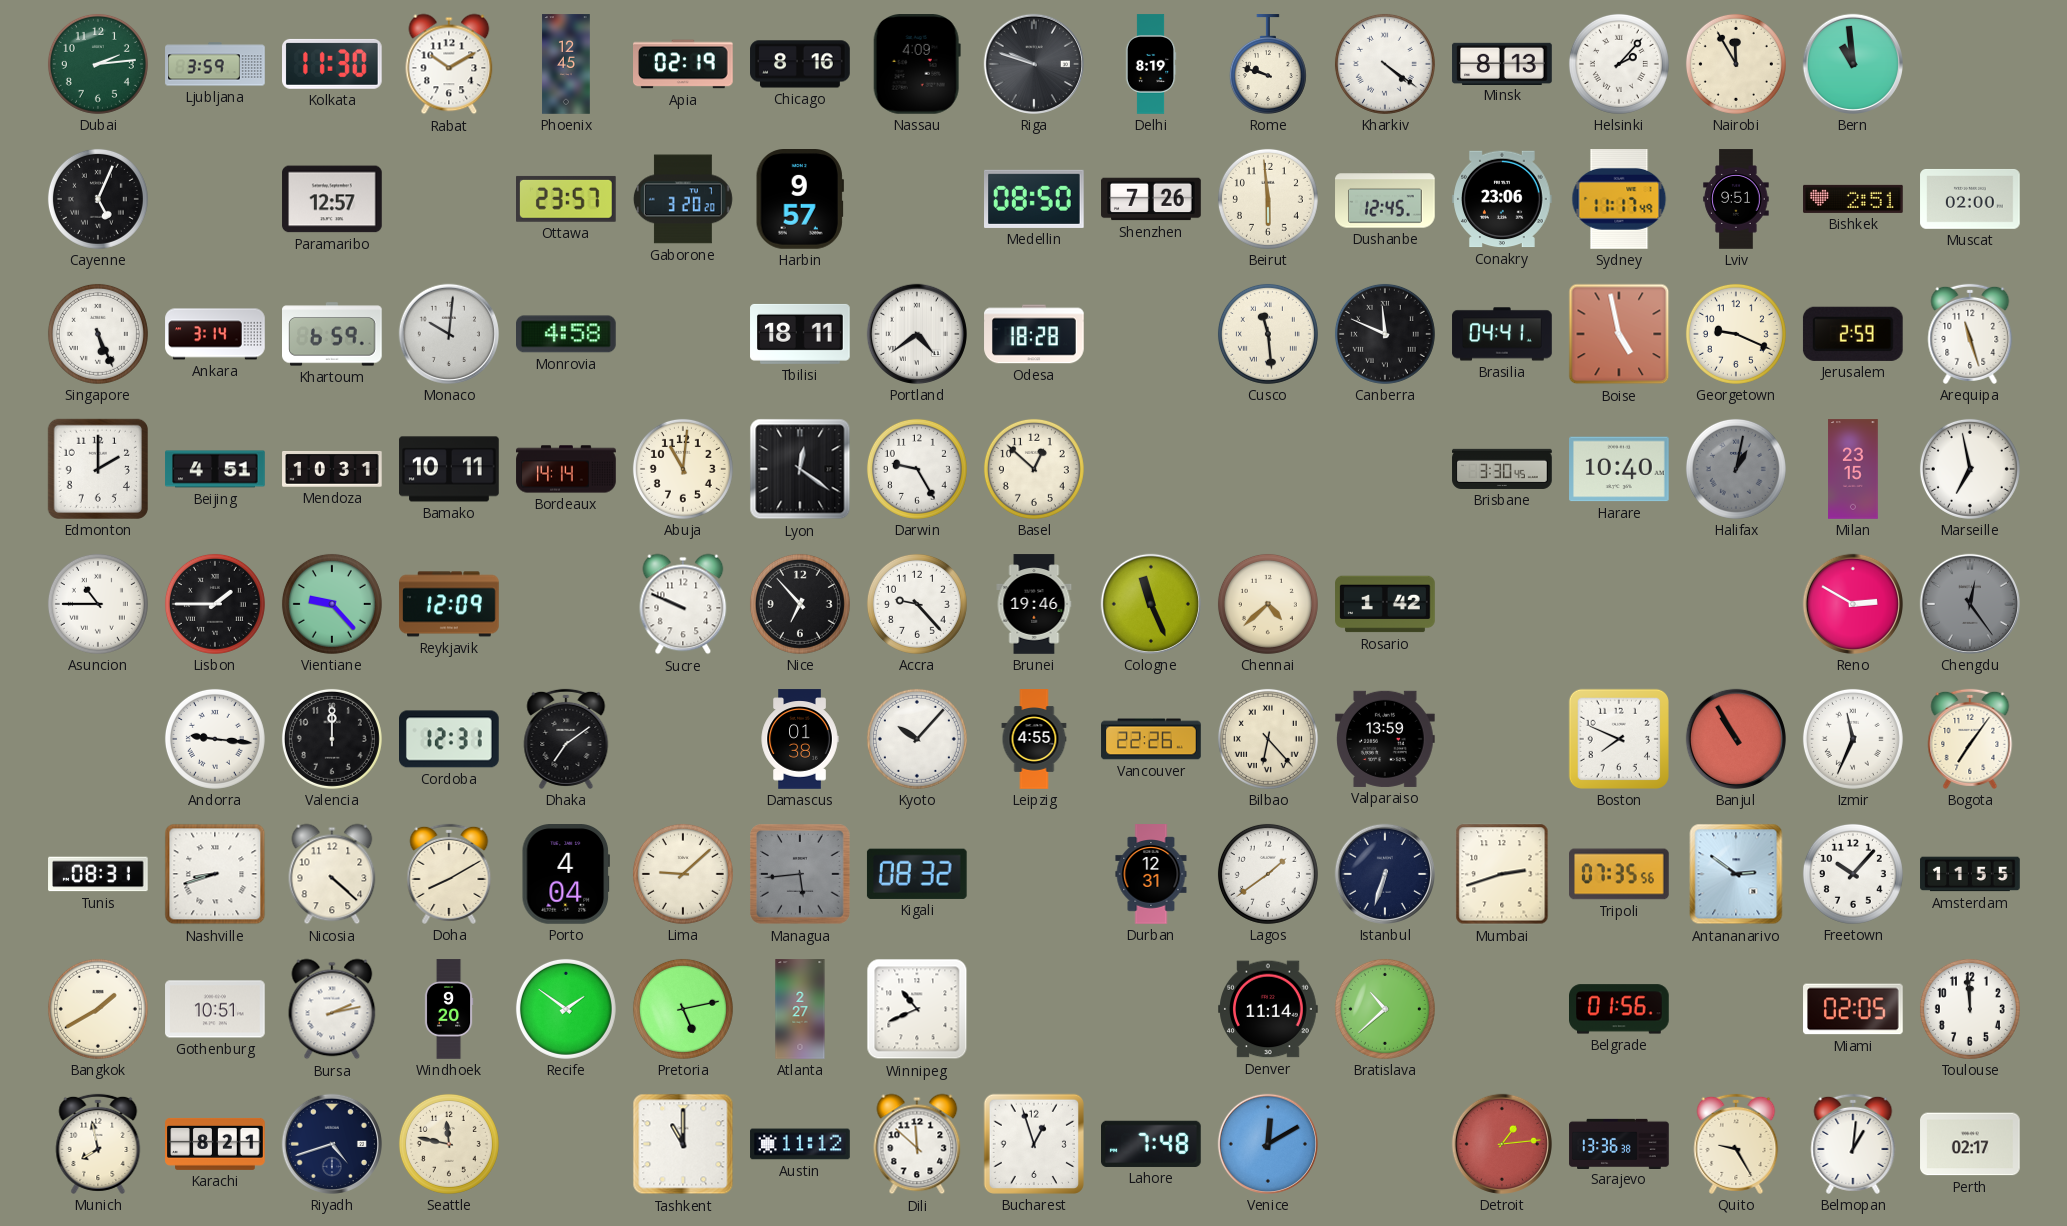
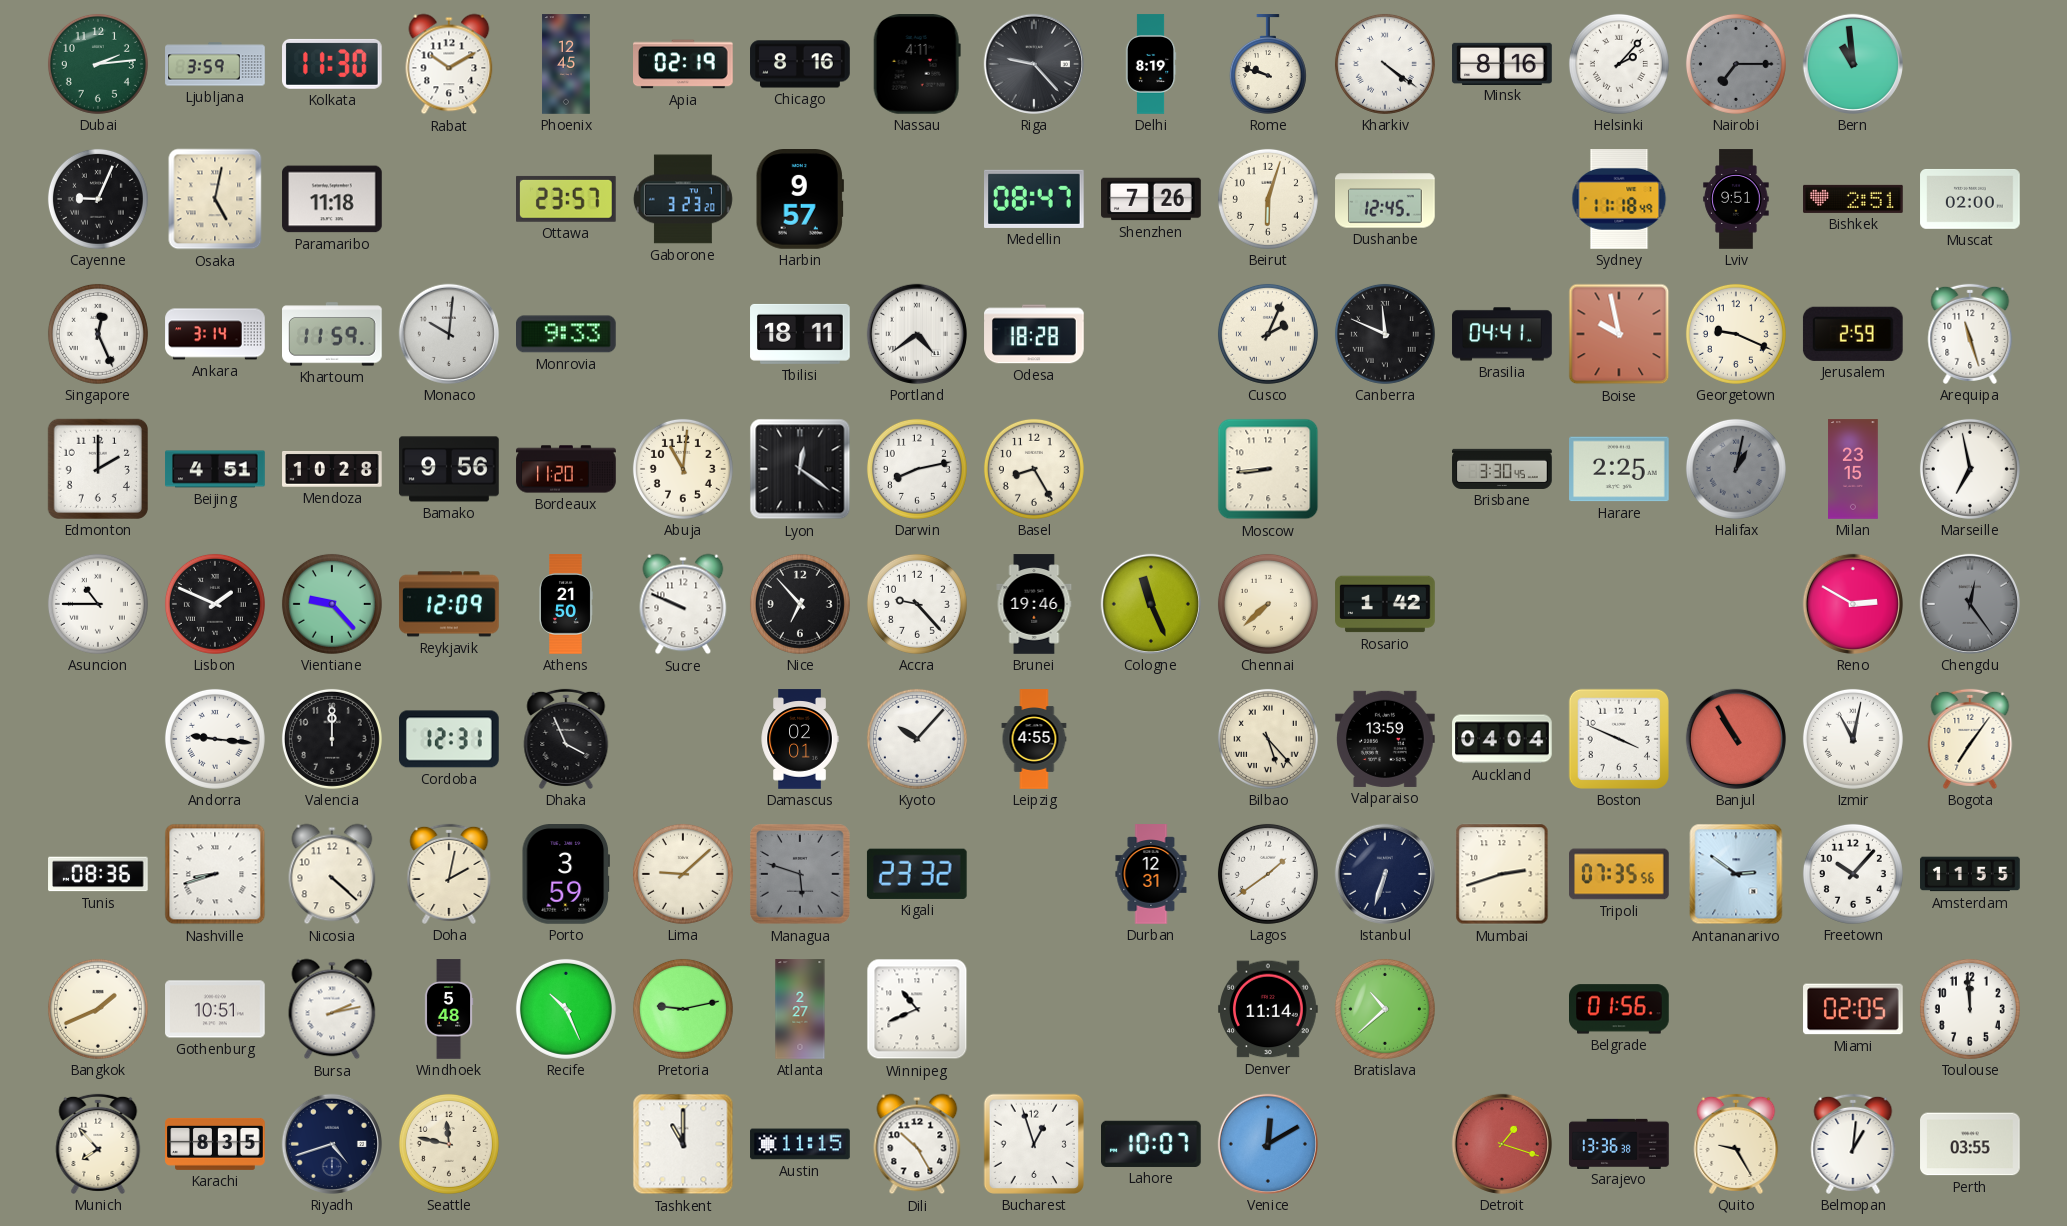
Nassau: 4:09 -> 4:11
Riga: 9:48 -> 9:23
Minsk: 8:13 -> 8:16
Nairobi: 11:55 -> 7:15
Nairobi dial: cream -> grey
Cayenne: 5:04 -> 9:04
Osaka: none -> 5:02
Paramaribo: 12:57 -> 11:18
Gaborone: 3:20 -> 3:23
Medellin: 08:50 -> 08:47
Beirut: 5:59 -> 6:03
Conakry: 23:06 -> none
Sydney: 11:17 -> 11:18
Singapore: 5:26 -> 12:26
Khartoum: 6:59 -> 11:59
Monrovia: 4:58 -> 9:33
Cusco: 11:29 -> 2:04
Boise: 4:58 -> 9:58
Mendoza: 10:31 -> 10:28
Bamako: 10:11 -> 9:56
Bordeaux: 14:14 -> 11:20
Darwin: 9:25 -> 8:13
Basel: 12:52 -> 8:25
Moscow: none -> 8:44
Harare: 10:40 -> 2:25
Lisbon: 1:45 -> 1:49
Athens: none -> 21:50
Chennai: 4:38 -> 7:38
Dhaka: 7:09 -> 3:56
Damascus: 01:38 -> 02:01
Vancouver: 22:26 -> none
Bilbao: 6:23 -> 5:23
Auckland: none -> 04:04
Boston: 7:49 -> 3:49
Izmir: 11:34 -> 11:02
Tunis: 08:31 -> 08:36
Doha: 8:10 -> 2:02
Porto: 4:04 -> 3:59
Managua: 5:44 -> 5:48
Kigali: 08:32 -> 23:32
Bangkok: 1:40 -> 1:41
Windhoek: 9:20 -> 5:48
Recife: 1:51 -> 10:26
Pretoria: 5:13 -> 9:13
Munich: 7:58 -> 7:53
Karachi: 8:21 -> 8:35
Austin: 11:12 -> 11:15
Dili: 11:52 -> 10:25
Lahore: 7:48 -> 10:07
Detroit: 1:14 -> 1:18
Perth: 02:17 -> 03:55
